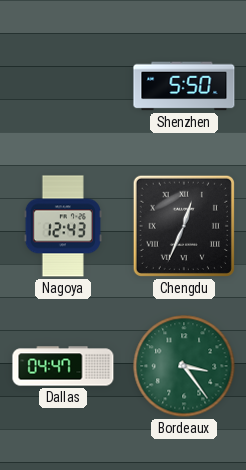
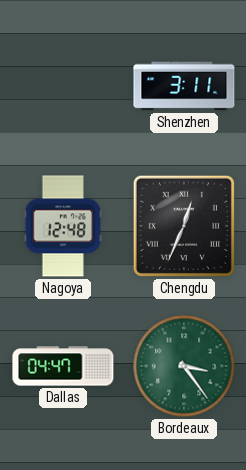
Shenzhen: 5:50 -> 3:11
Nagoya: 12:43 -> 12:48
